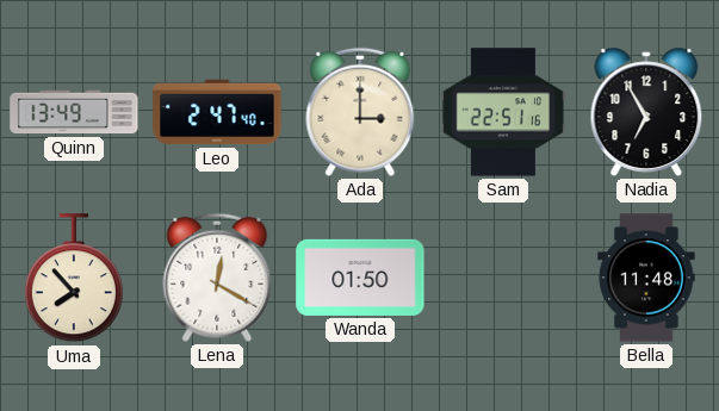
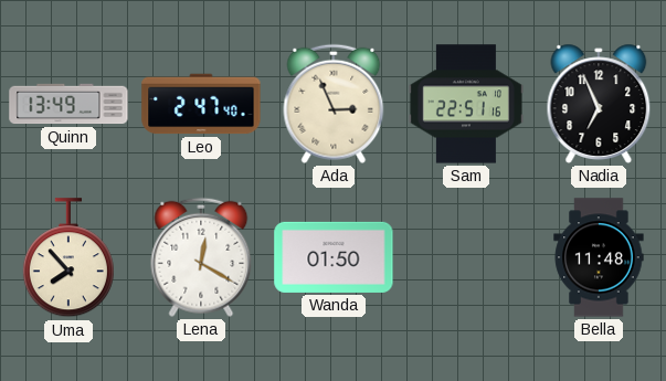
Ada: 3:00 -> 2:56
Nadia: 6:55 -> 6:56
